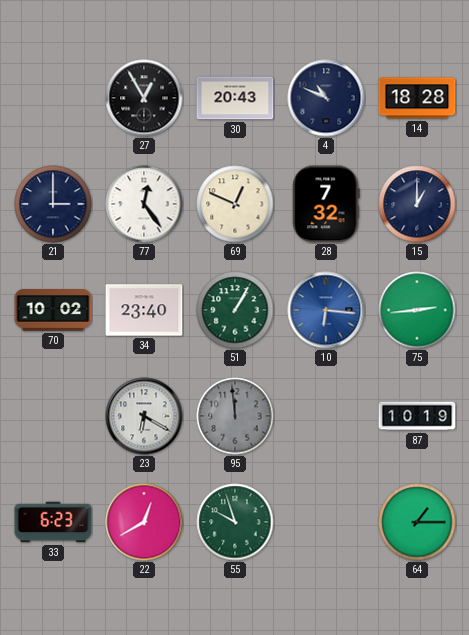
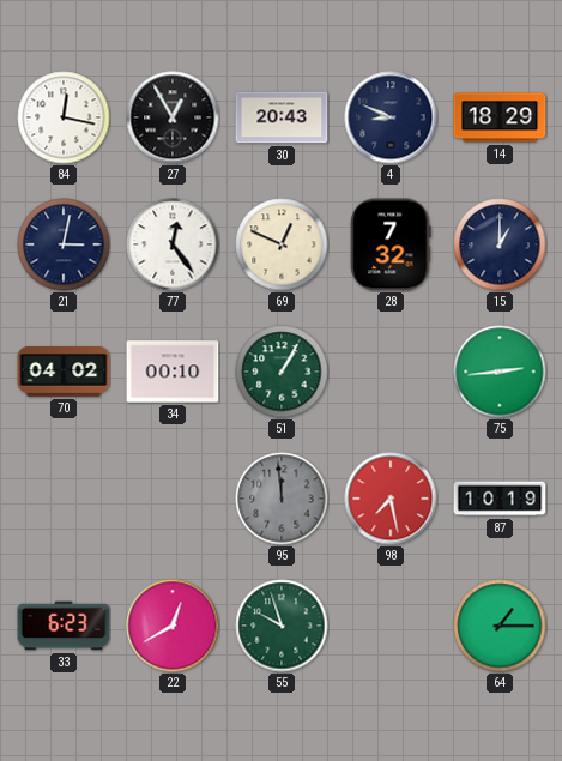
84: none -> 12:17
4: 10:49 -> 8:49
14: 18:28 -> 18:29
21: 3:00 -> 3:02
70: 10:02 -> 04:02
34: 23:40 -> 00:10
10: 6:16 -> none
23: 6:20 -> none
98: none -> 7:28
